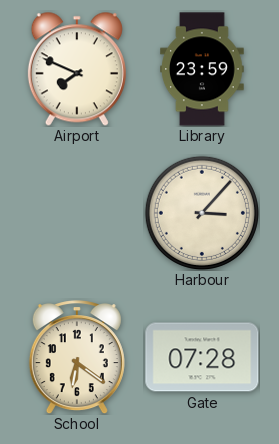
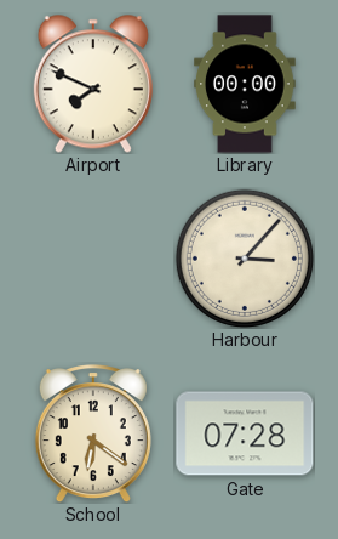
Library: 23:59 -> 00:00
